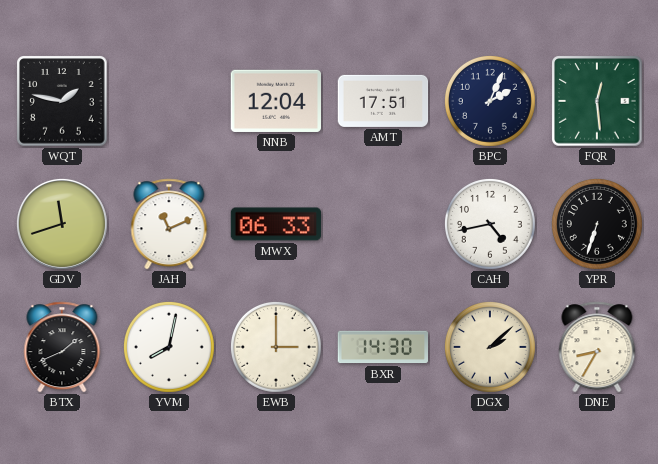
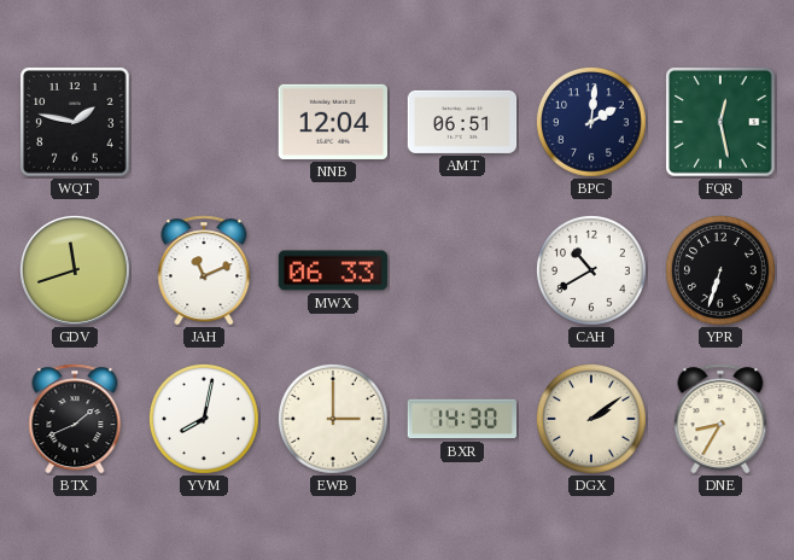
AMT: 17:51 -> 06:51
BPC: 2:04 -> 2:01
FQR: 12:29 -> 12:28
CAH: 4:43 -> 10:40
DGX: 2:08 -> 2:09
